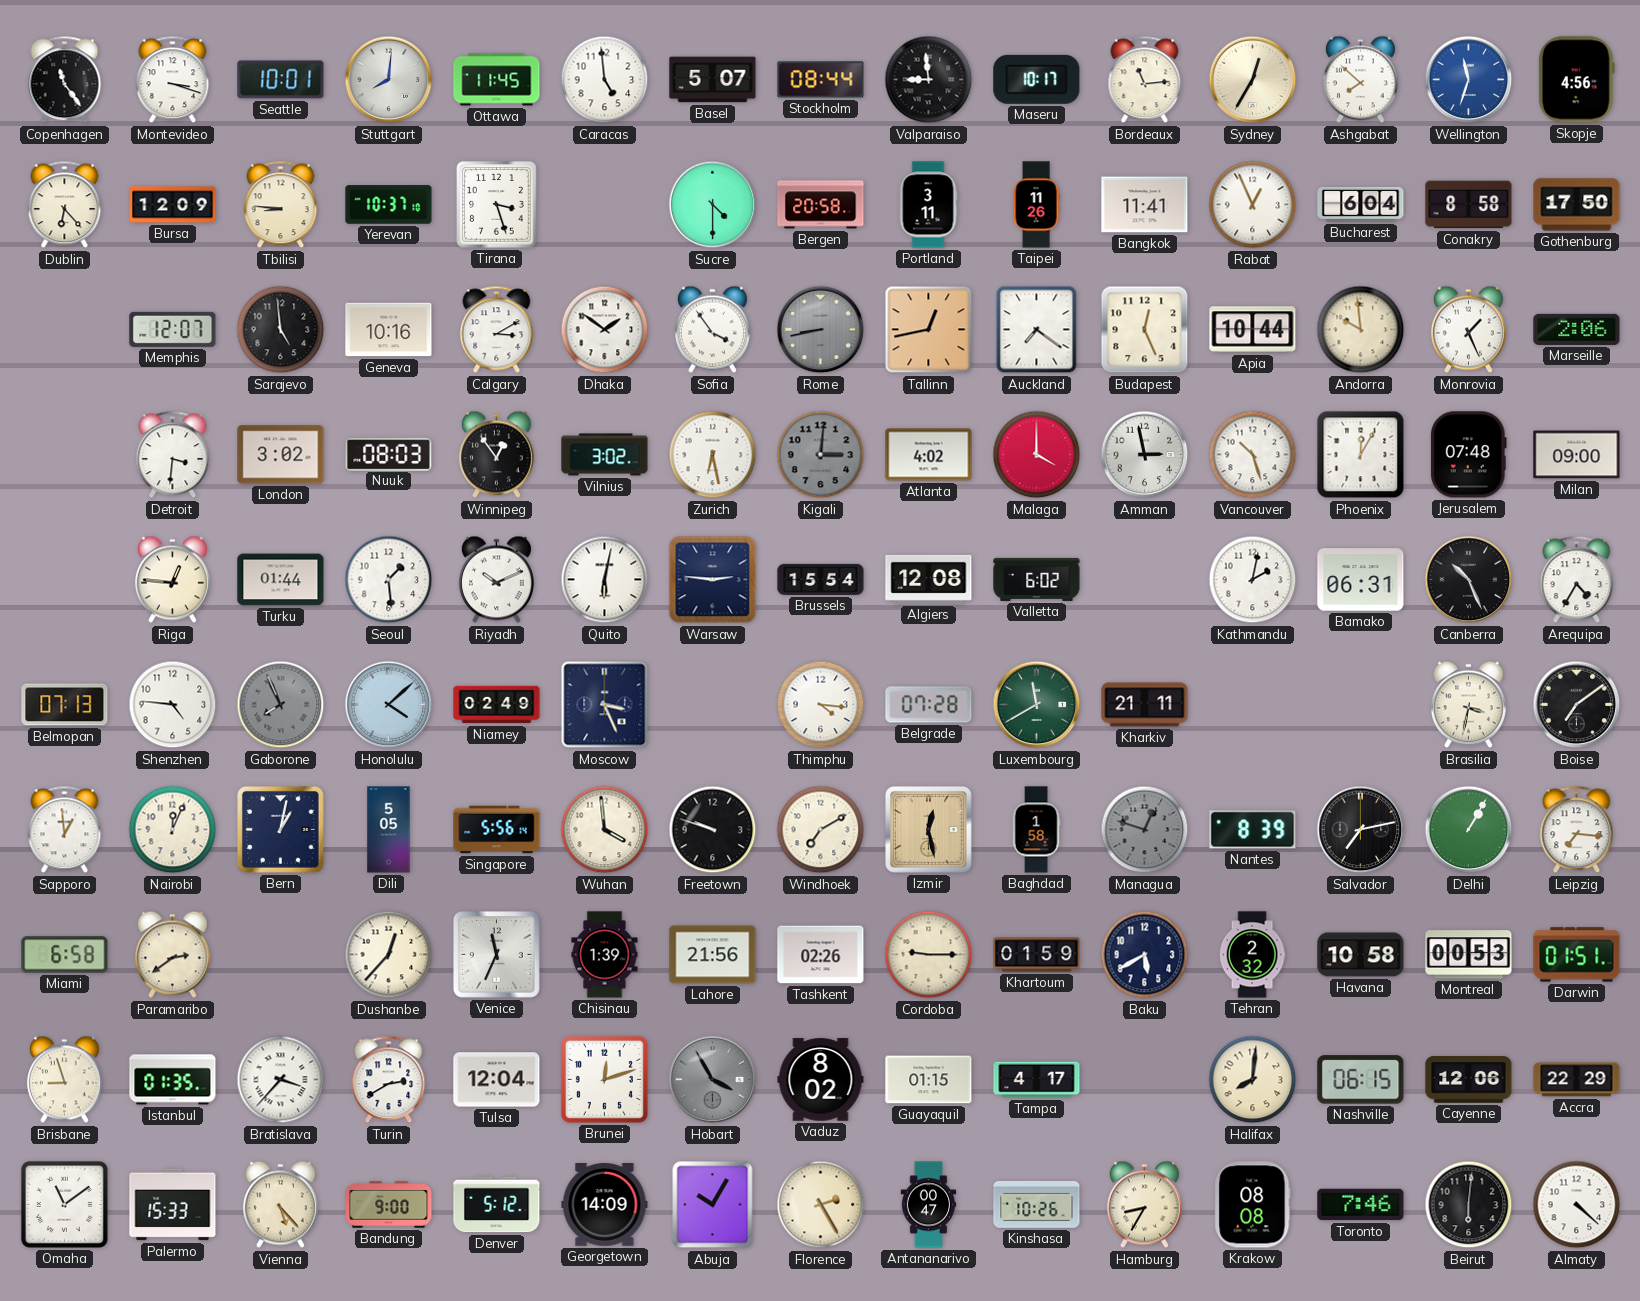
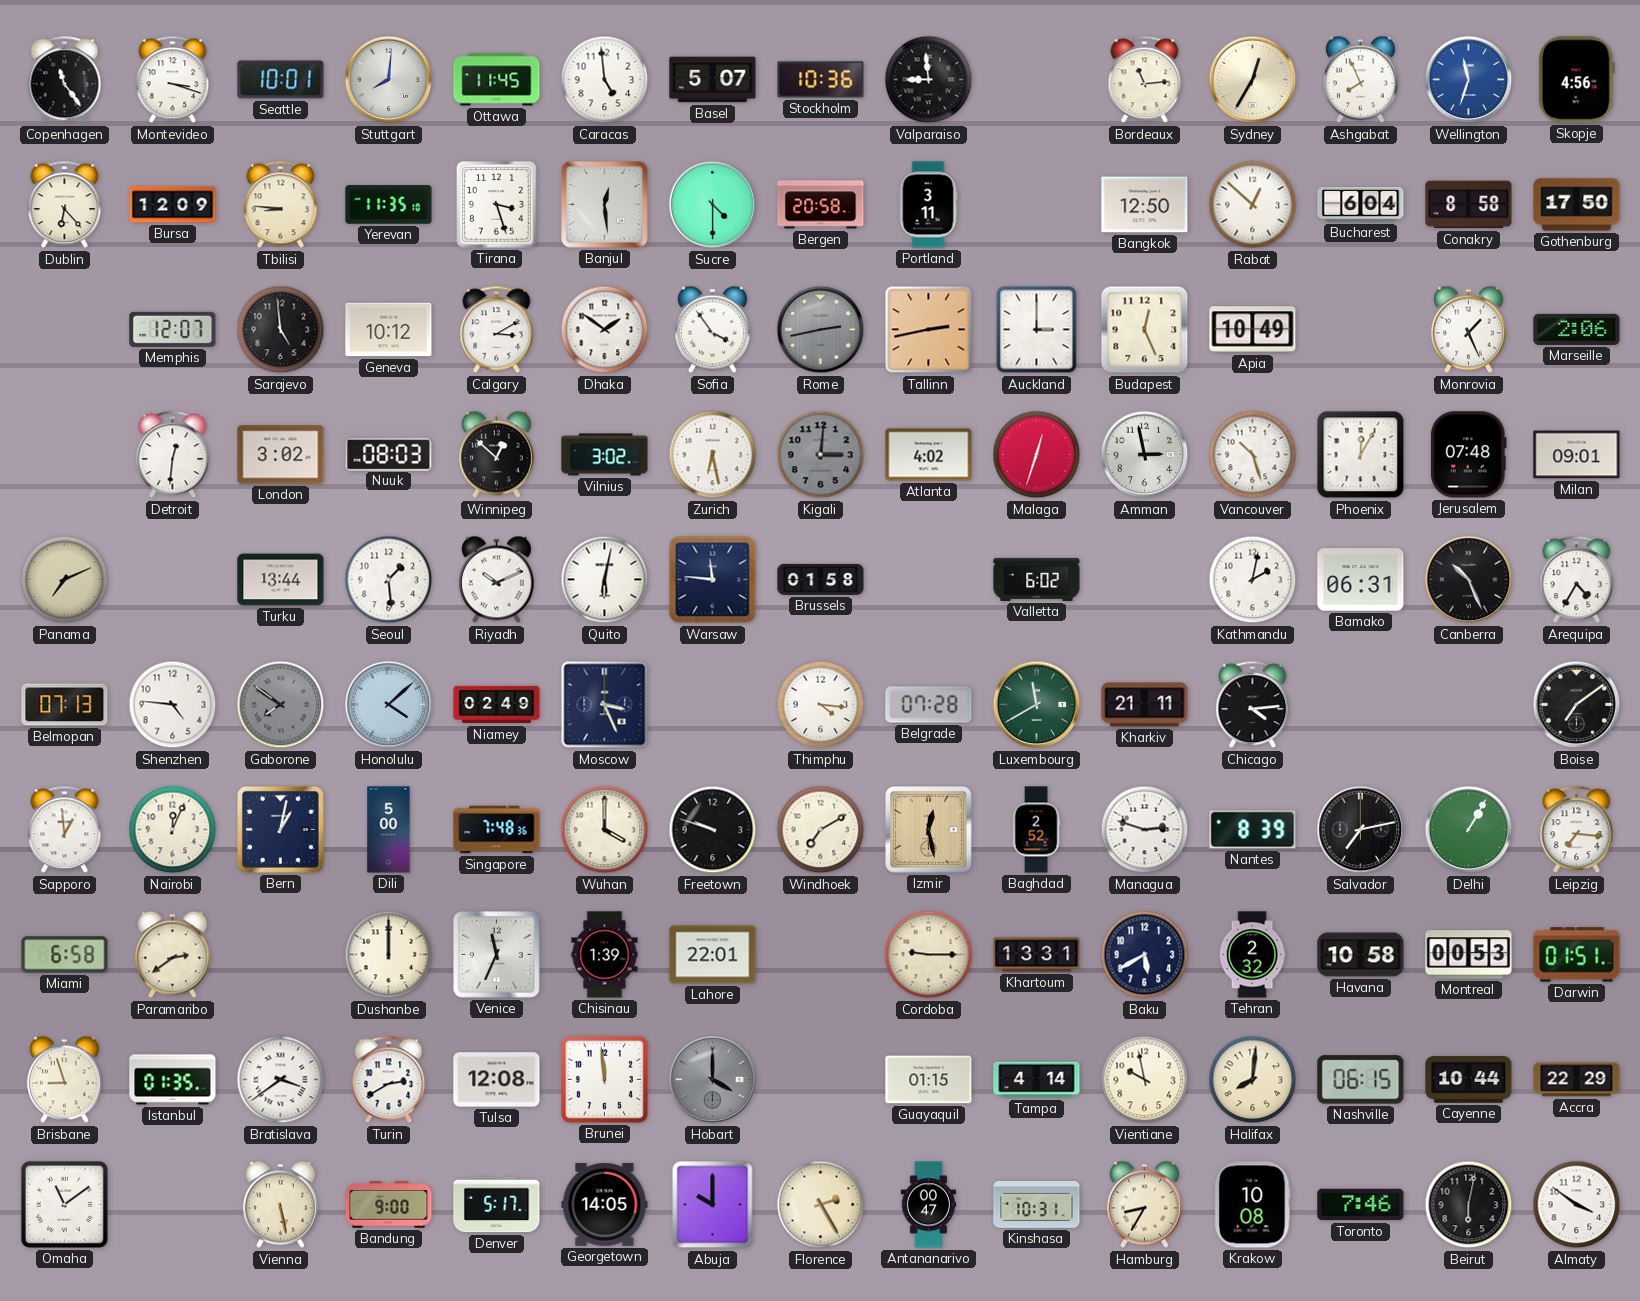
Stockholm: 08:44 -> 10:36
Maseru: 10:17 -> none
Ashgabat: 7:52 -> 7:56
Yerevan: 10:37 -> 11:35
Banjul: none -> 12:29
Taipei: 11:26 -> none
Bangkok: 11:41 -> 12:50
Rabat: 12:56 -> 12:52
Geneva: 10:16 -> 10:12
Rome: 8:43 -> 2:43
Tallinn: 12:43 -> 2:43
Auckland: 7:21 -> 3:00
Apia: 10:44 -> 10:49
Andorra: 9:59 -> none
Detroit: 3:31 -> 12:31
Winnipeg: 12:54 -> 12:52
Malaga: 4:00 -> 12:33
Milan: 09:00 -> 09:01
Panama: none -> 7:11
Riga: 12:46 -> none
Turku: 01:44 -> 13:44
Warsaw: 2:46 -> 11:46
Brussels: 15:54 -> 01:58
Algiers: 12:08 -> none
Gaborone: 7:56 -> 7:51
Chicago: none -> 4:14
Brasilia: 3:32 -> none
Dili: 5:05 -> 5:00
Singapore: 5:56 -> 7:48
Wuhan: 3:59 -> 4:00
Baghdad: 1:58 -> 2:52
Managua: 12:48 -> 2:48
Managua dial: grey -> white
Dushanbe: 12:37 -> 12:00
Lahore: 21:56 -> 22:01
Tashkent: 02:26 -> none
Khartoum: 01:59 -> 13:31
Bratislava: 3:37 -> 3:39
Tulsa: 12:04 -> 12:08
Brunei: 12:12 -> 11:59
Hobart: 3:55 -> 4:00
Vaduz: 8:02 -> none
Tampa: 4:17 -> 4:14
Vientiane: none -> 9:58
Cayenne: 12:06 -> 10:44
Palermo: 15:33 -> none
Vienna: 5:23 -> 5:28
Denver: 5:12 -> 5:17
Georgetown: 14:09 -> 14:05
Abuja: 10:05 -> 10:00
Kinshasa: 10:26 -> 10:31
Krakow: 08:08 -> 10:08
Beirut: 6:01 -> 6:02
Almaty: 4:22 -> 3:51
